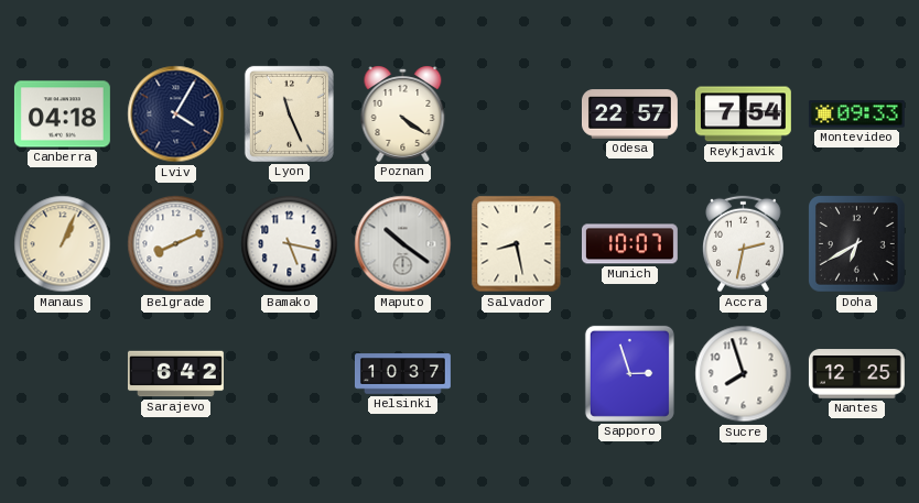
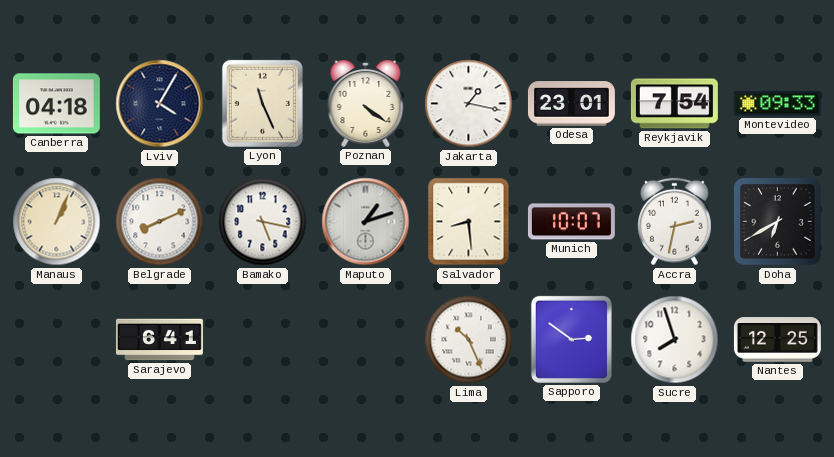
Jakarta: none -> 1:17
Odesa: 22:57 -> 23:01
Maputo: 10:21 -> 1:12
Salvador: 8:28 -> 8:29
Sarajevo: 6:42 -> 6:41
Helsinki: 10:37 -> none
Lima: none -> 10:26
Sapporo: 2:57 -> 2:51
